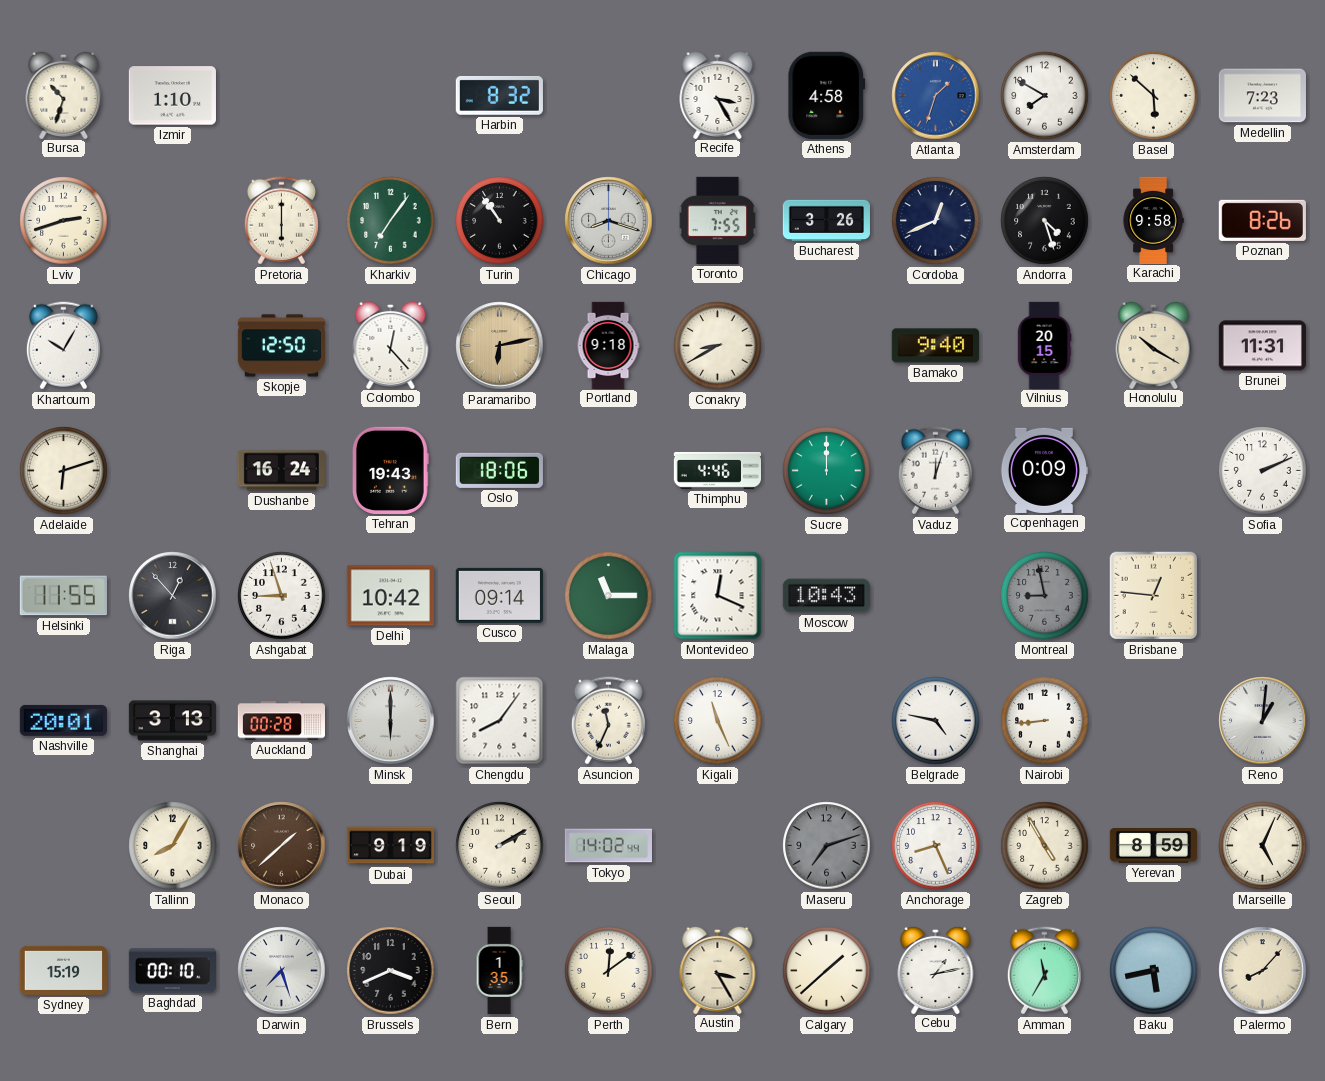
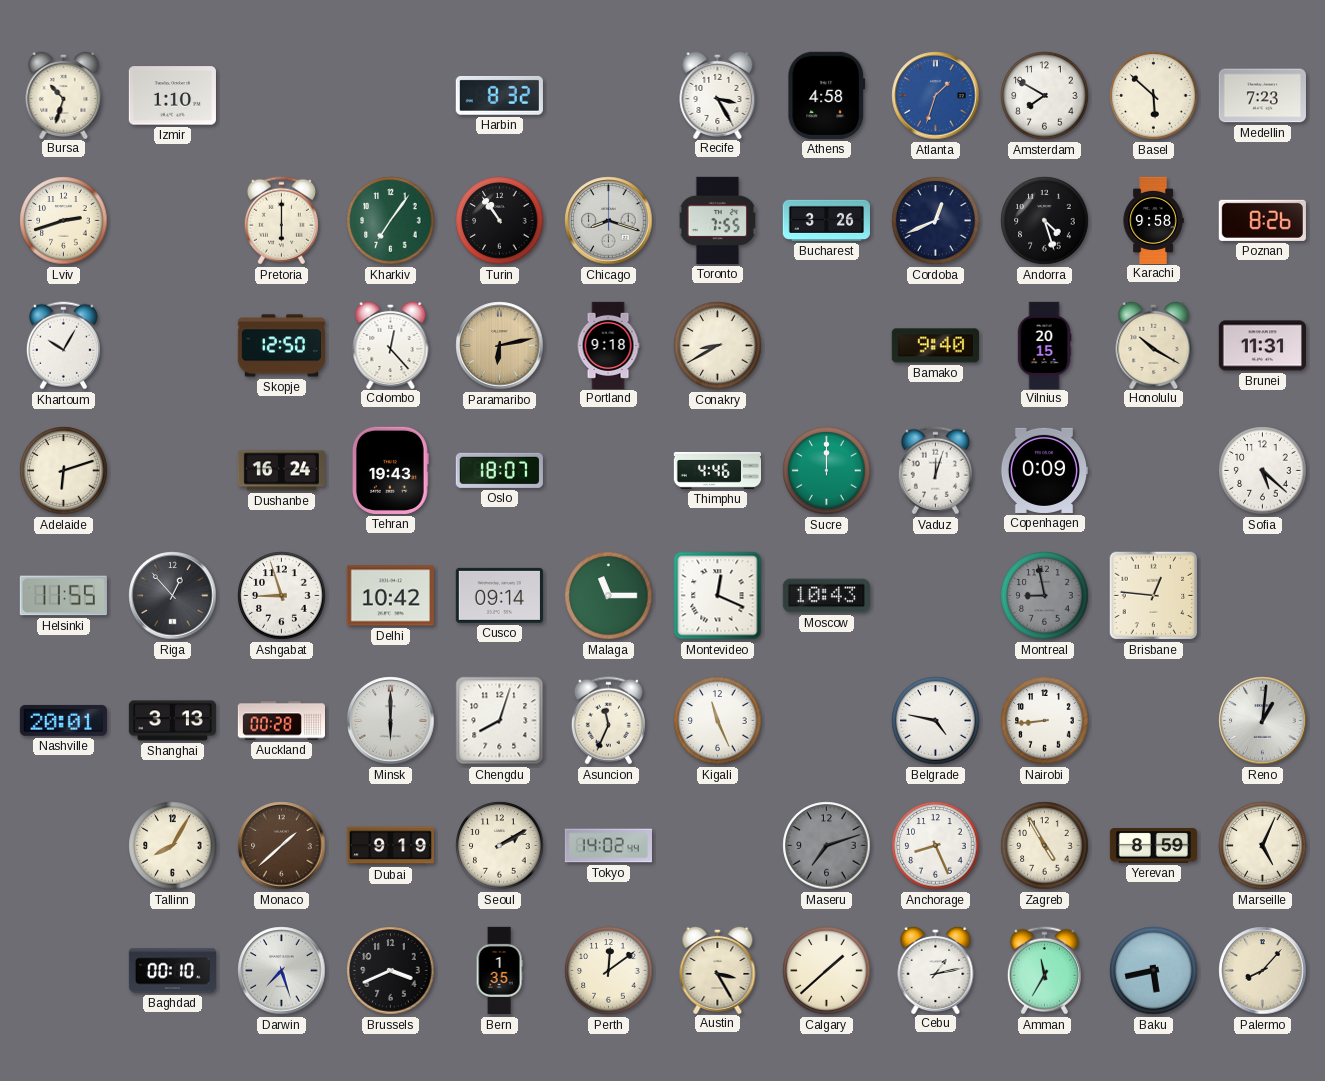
Oslo: 18:06 -> 18:07
Sofia: 2:11 -> 5:22
Chengdu: 8:06 -> 8:03
Sydney: 15:19 -> none
